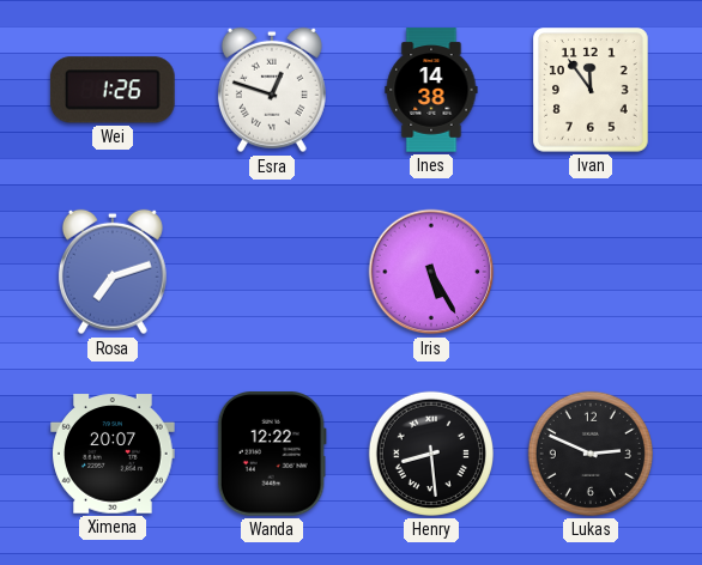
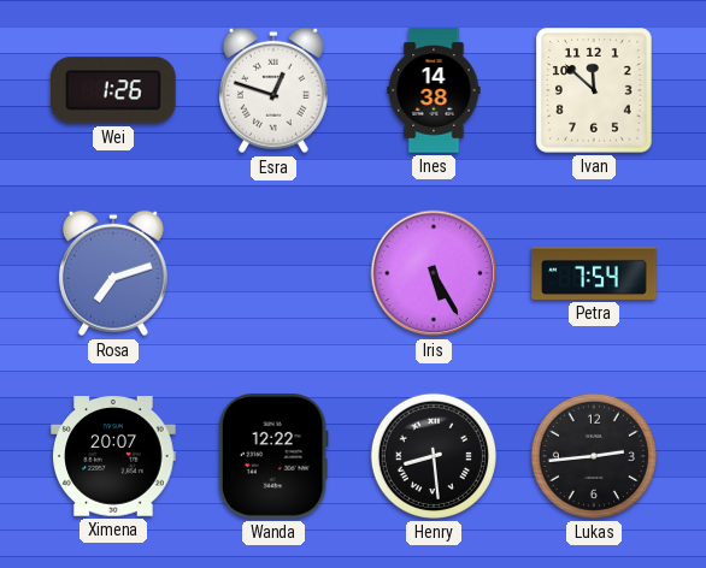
Ivan: 11:54 -> 11:52
Petra: none -> 7:54
Lukas: 2:49 -> 2:44
